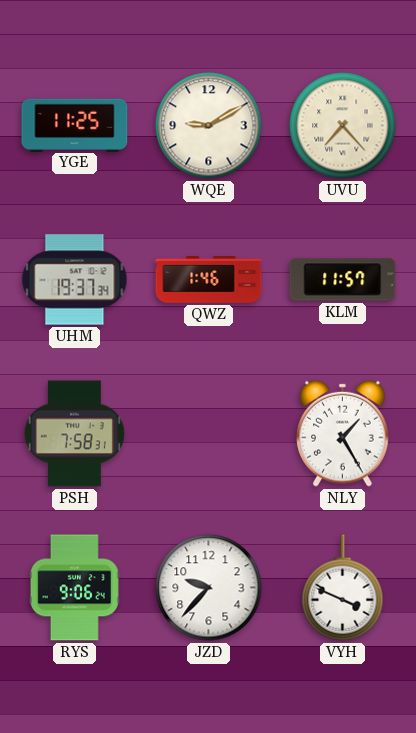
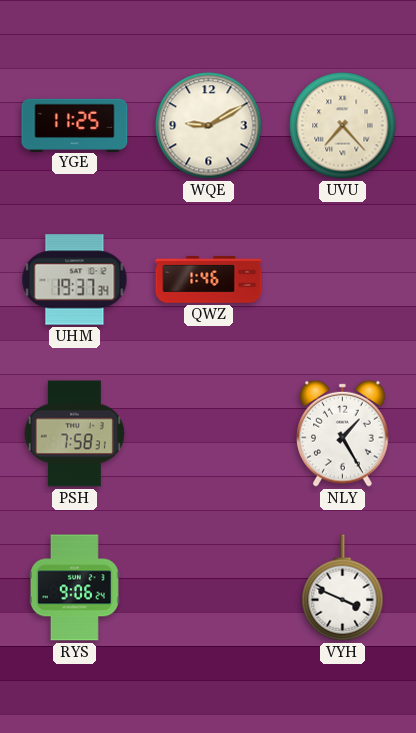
KLM: 11:57 -> none
JZD: 9:37 -> none
